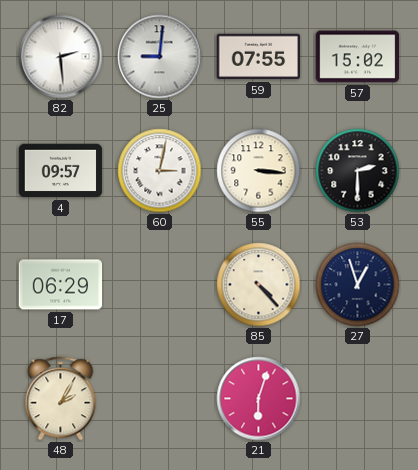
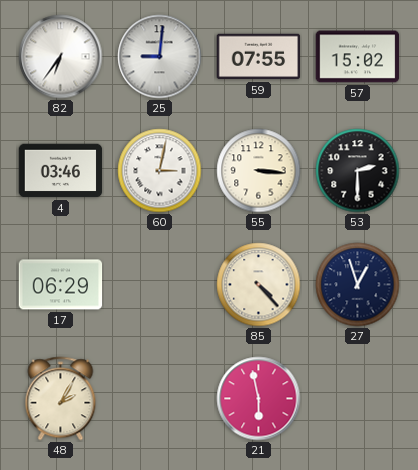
82: 2:29 -> 6:36
4: 09:57 -> 03:46
21: 6:03 -> 5:58
